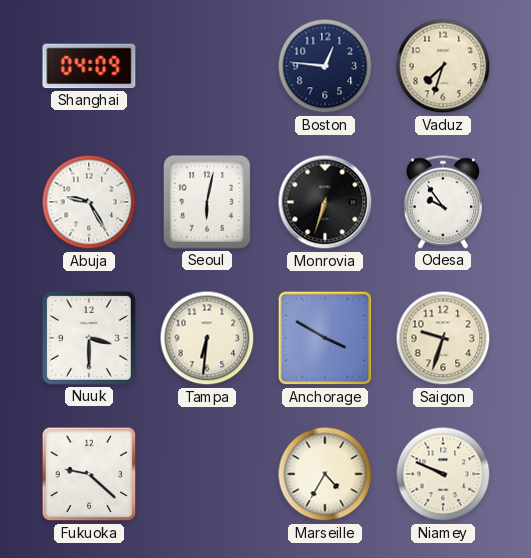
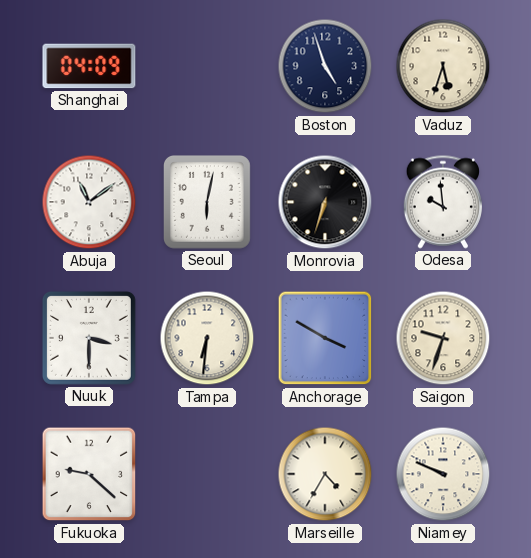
Boston: 12:46 -> 4:57
Vaduz: 7:33 -> 5:33
Abuja: 9:25 -> 11:09
Odesa: 9:54 -> 9:59
